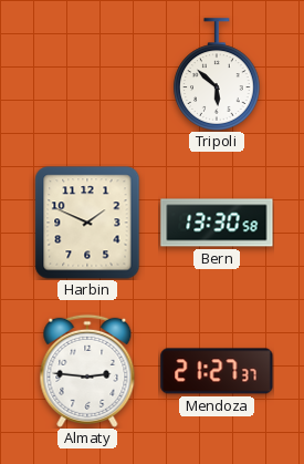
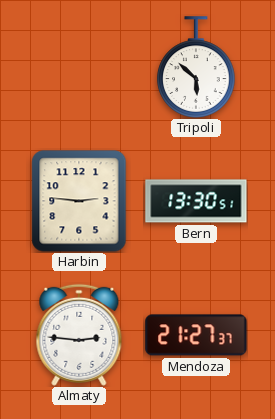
Harbin: 1:49 -> 2:46
Bern: 13:30:58 -> 13:30:51
